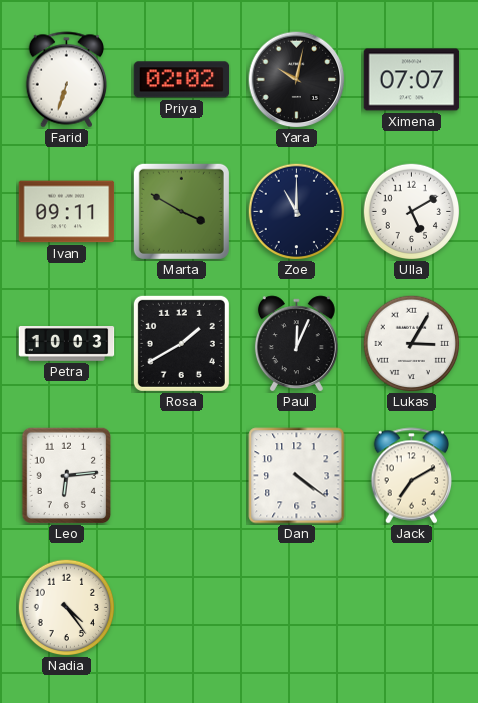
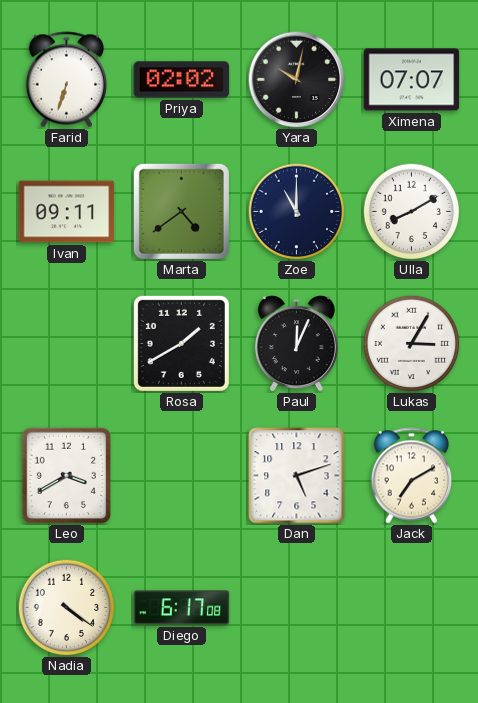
Marta: 3:50 -> 4:39
Ulla: 5:10 -> 8:10
Petra: 10:03 -> none
Leo: 6:14 -> 3:40
Dan: 4:21 -> 5:12
Nadia: 4:24 -> 4:21
Diego: none -> 6:17
